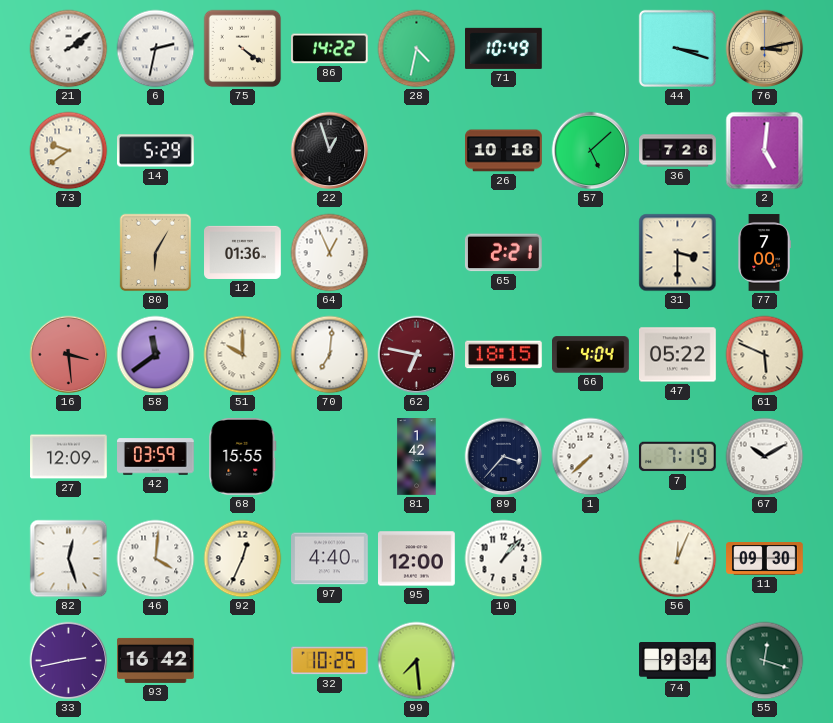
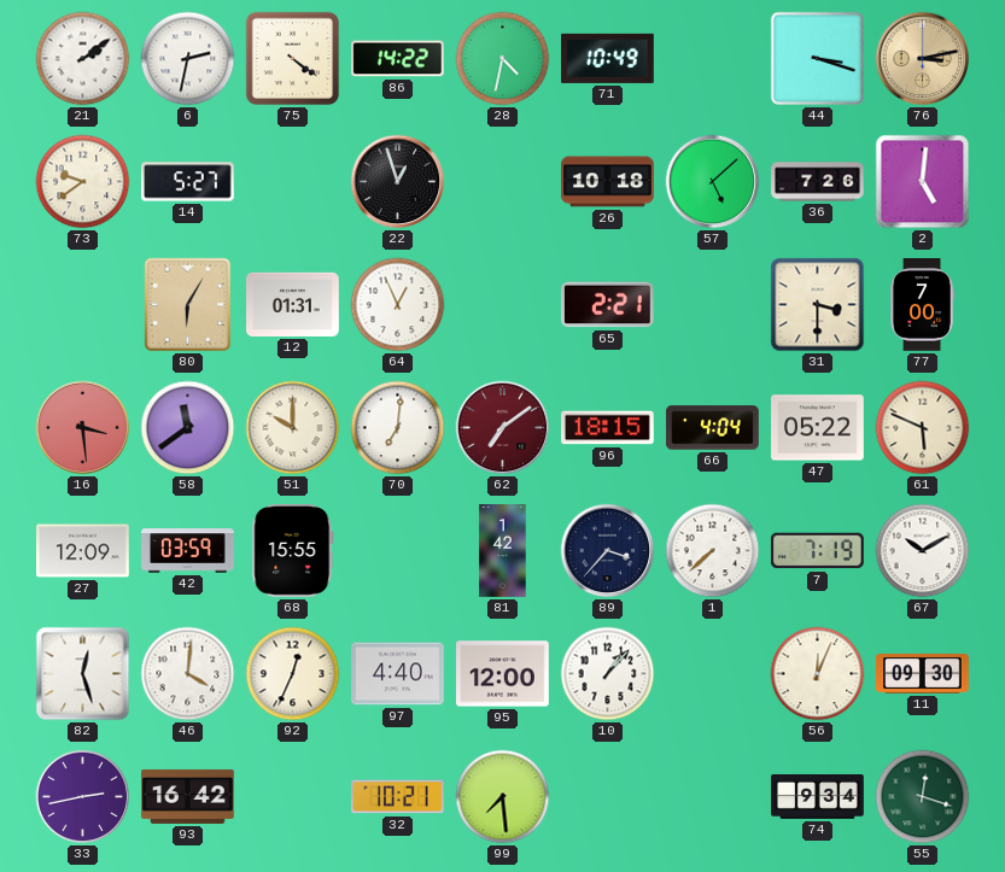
14: 5:29 -> 5:27
12: 01:36 -> 01:31
62: 6:47 -> 7:09
32: 10:25 -> 10:21
